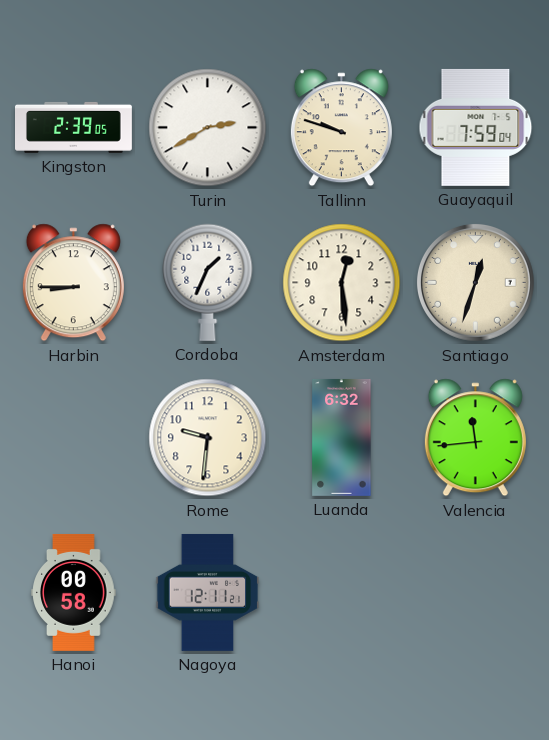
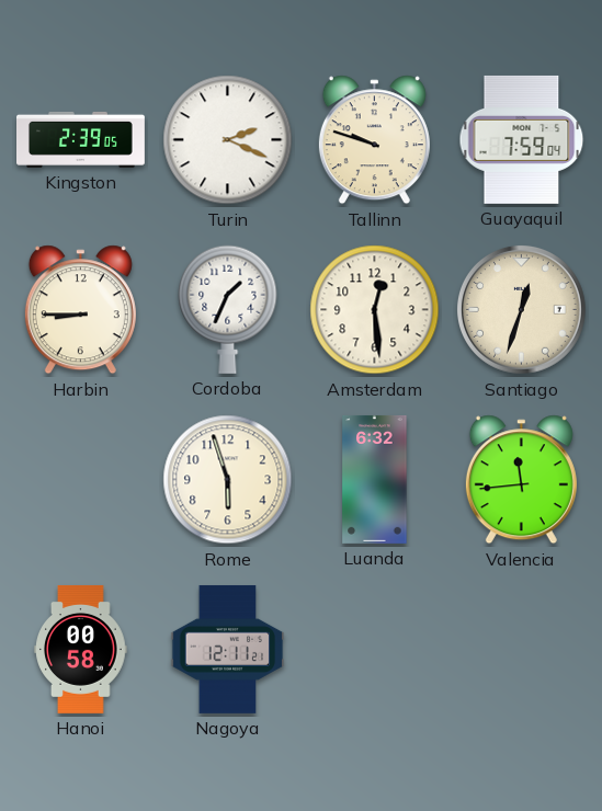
Turin: 2:40 -> 2:19
Rome: 9:31 -> 5:57
